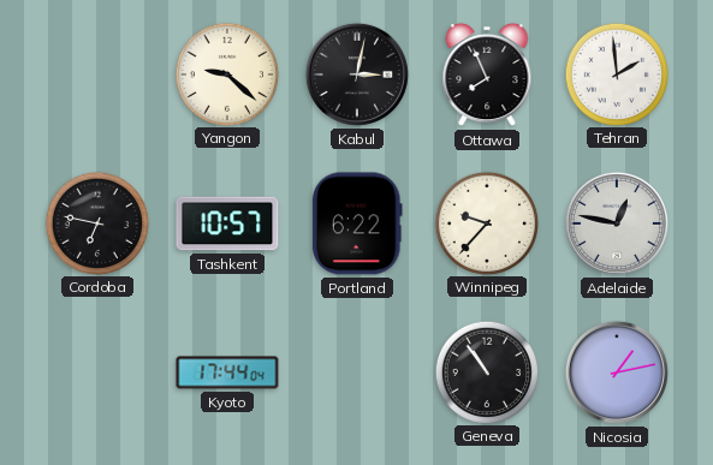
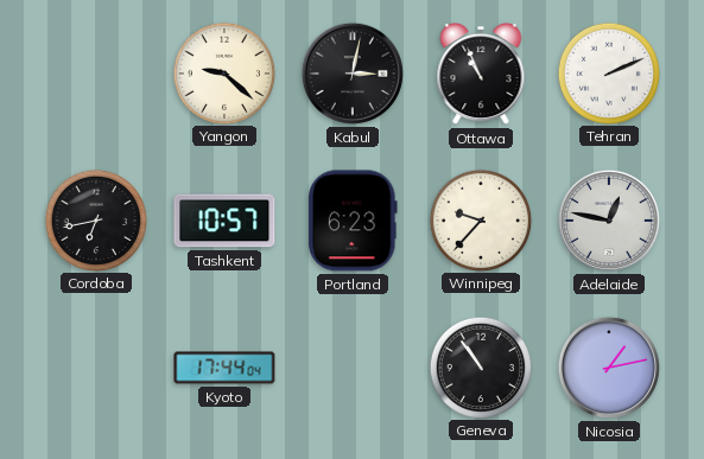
Ottawa: 7:56 -> 10:56
Tehran: 1:59 -> 2:11
Cordoba: 6:47 -> 6:43
Portland: 6:22 -> 6:23
